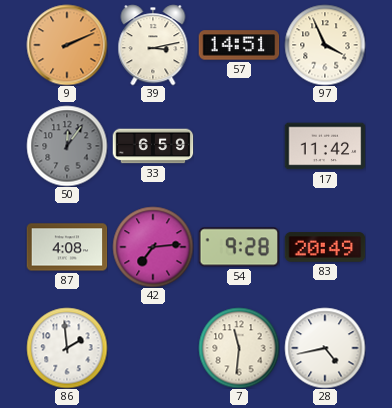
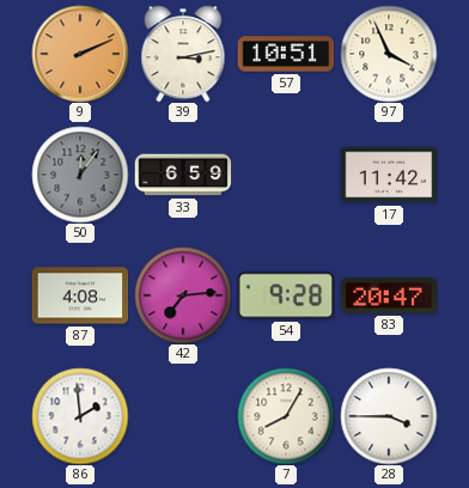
57: 14:51 -> 10:51
83: 20:49 -> 20:47
7: 11:31 -> 8:05
28: 4:43 -> 3:45
